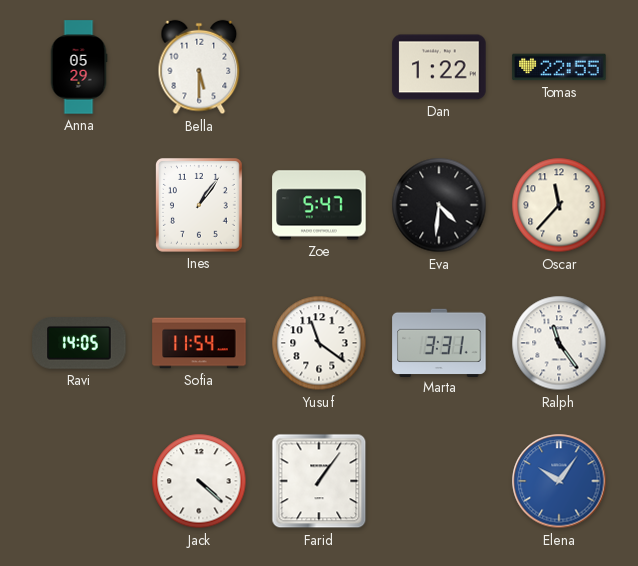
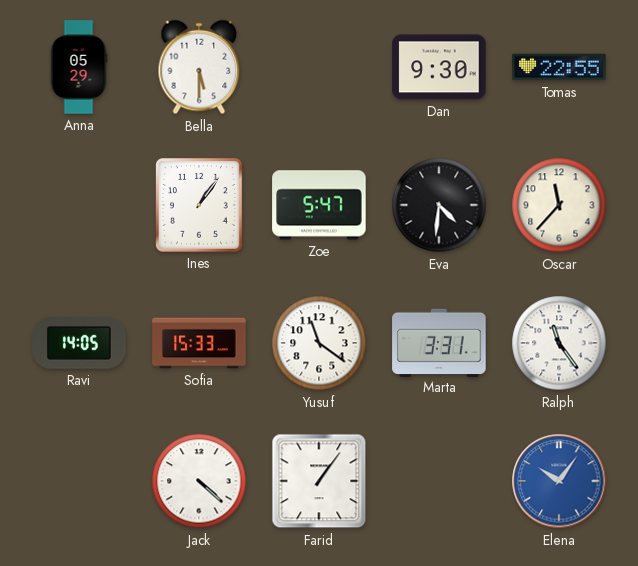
Dan: 1:22 -> 9:30
Sofia: 11:54 -> 15:33
